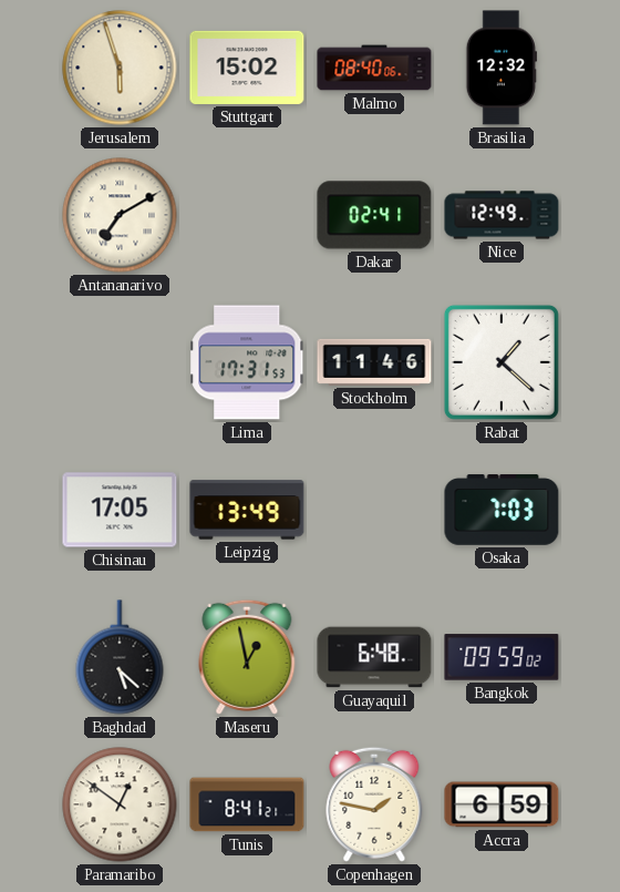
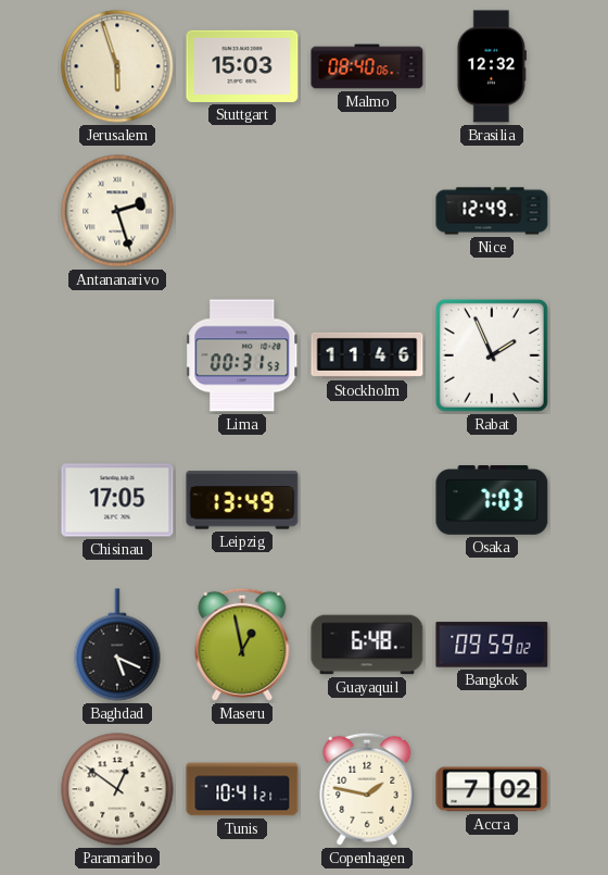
Stuttgart: 15:02 -> 15:03
Antananarivo: 7:10 -> 2:27
Dakar: 02:41 -> none
Lima: 17:31 -> 00:31
Rabat: 1:22 -> 1:56
Baghdad: 5:22 -> 5:19
Tunis: 8:41 -> 10:41
Accra: 6:59 -> 7:02
